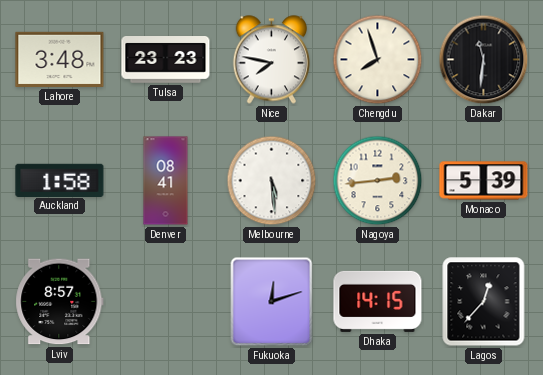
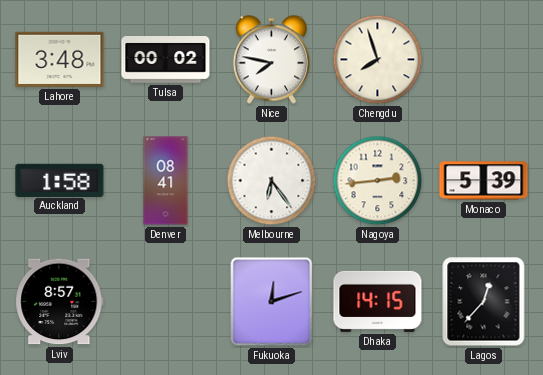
Tulsa: 23:23 -> 00:02
Dakar: 11:31 -> none
Melbourne: 5:29 -> 6:24
